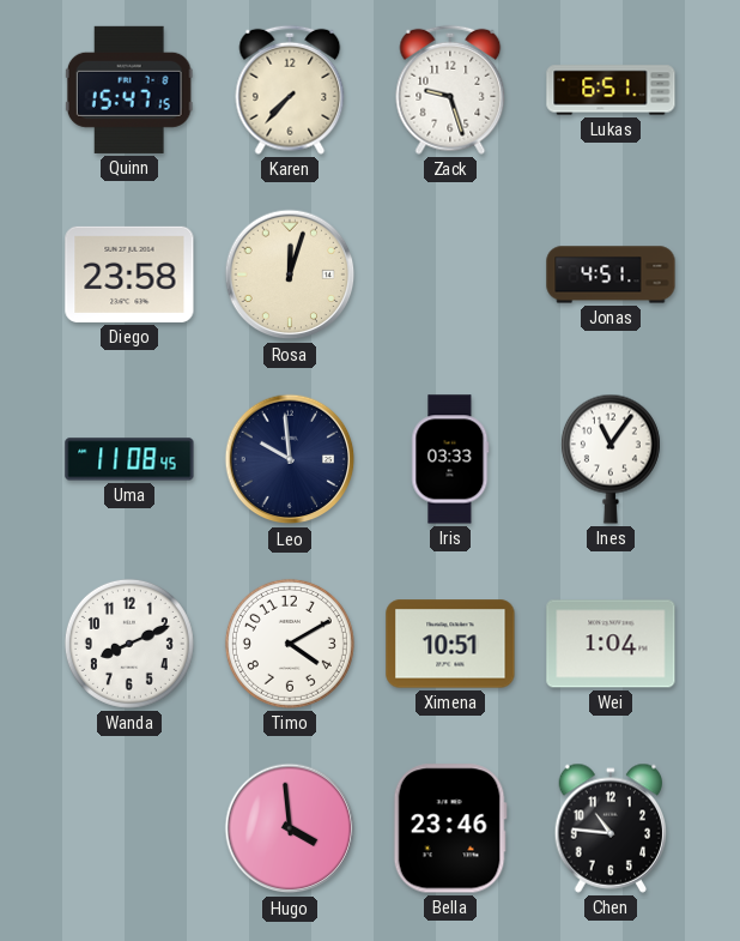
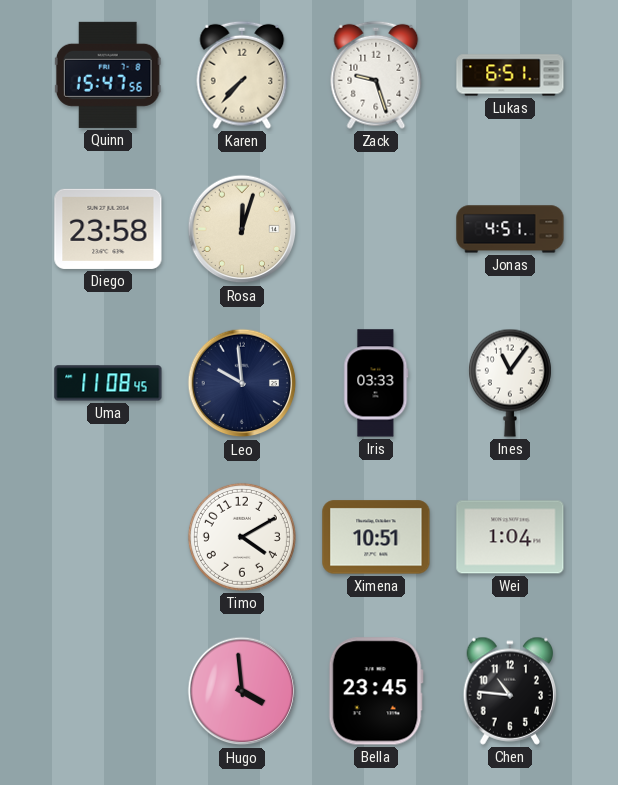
Quinn: 15:47:15 -> 15:47:56
Wanda: 8:11 -> none
Bella: 23:46 -> 23:45
